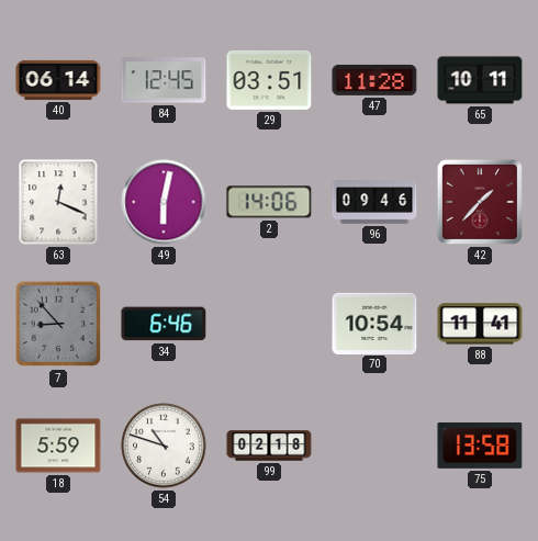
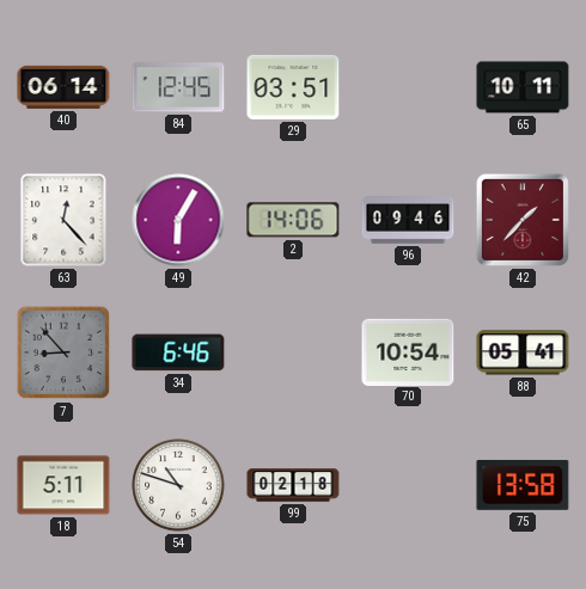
47: 11:28 -> none
63: 12:19 -> 12:23
49: 6:02 -> 6:05
88: 11:41 -> 05:41
18: 5:59 -> 5:11
